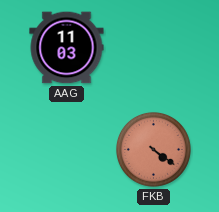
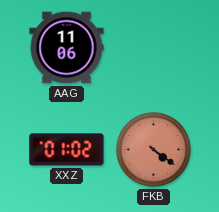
AAG: 11:03 -> 11:06
XXZ: none -> 01:02
